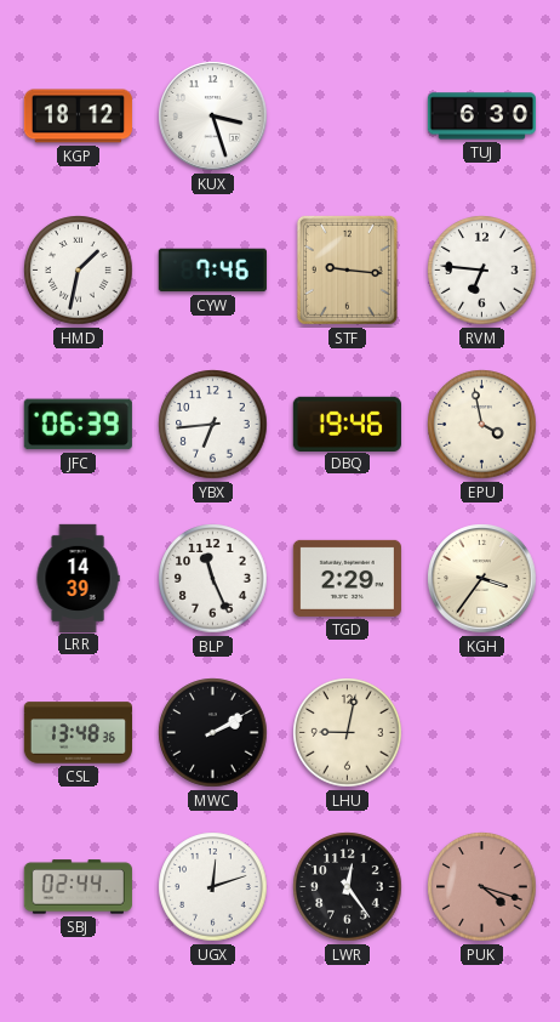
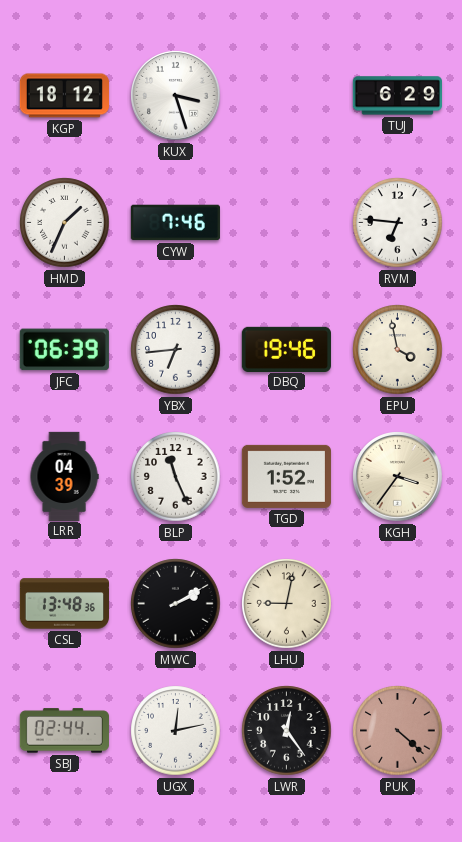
TUJ: 6:30 -> 6:29
HMD: 1:32 -> 1:34
STF: 9:16 -> none
LRR: 14:39 -> 04:39
TGD: 2:29 -> 1:52
UGX: 12:12 -> 12:13
PUK: 4:18 -> 4:22
